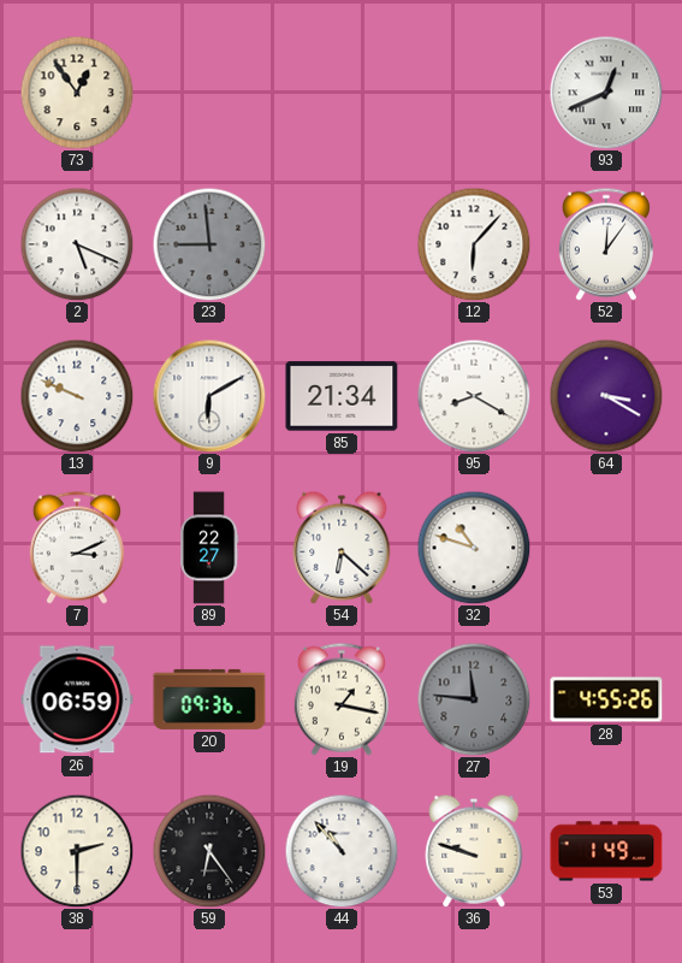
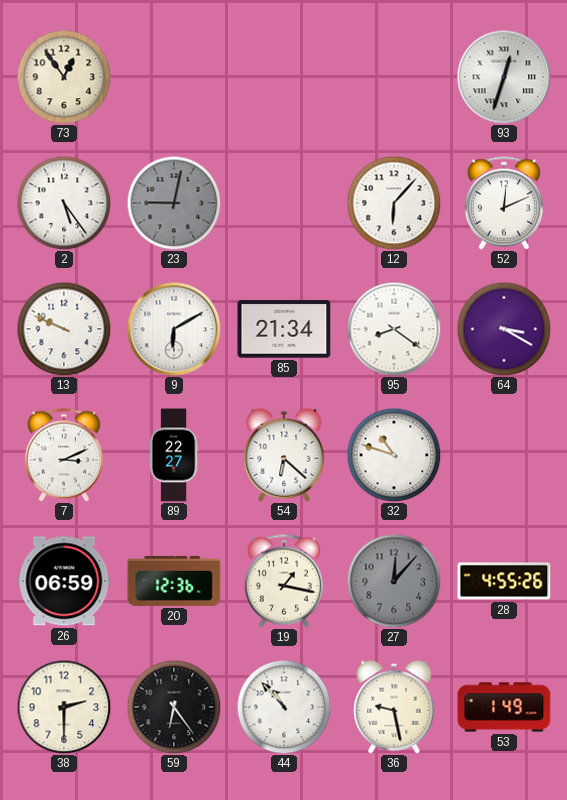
93: 12:41 -> 12:33
2: 5:19 -> 5:24
23: 8:59 -> 9:02
52: 12:06 -> 12:11
95: 8:20 -> 8:21
20: 09:36 -> 12:36
27: 11:46 -> 12:07
36: 9:48 -> 9:28
